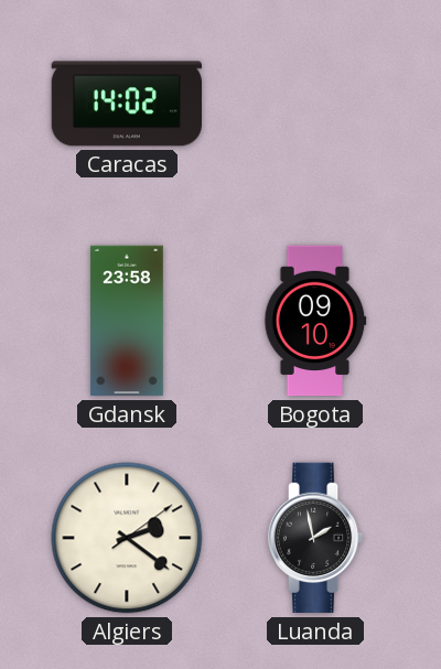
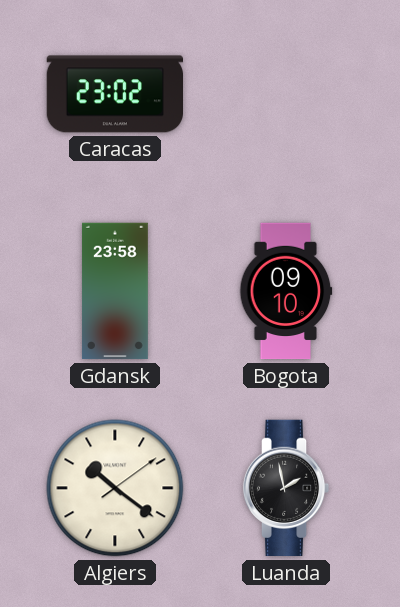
Caracas: 14:02 -> 23:02
Algiers: 2:21 -> 10:21
